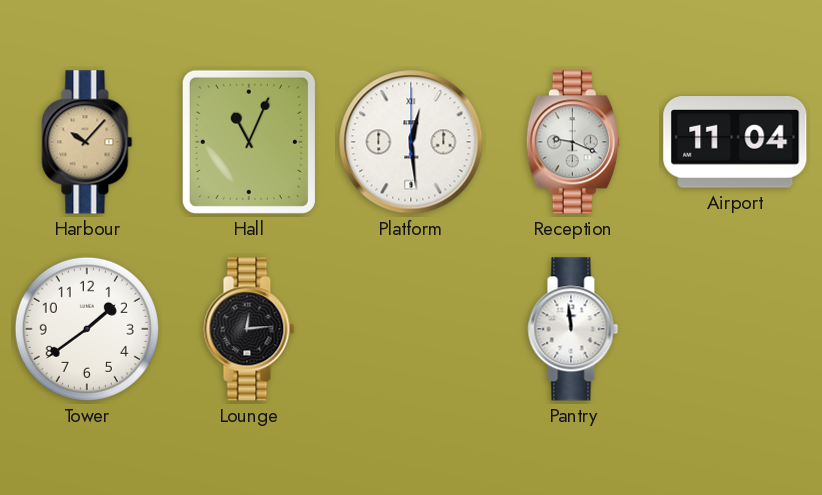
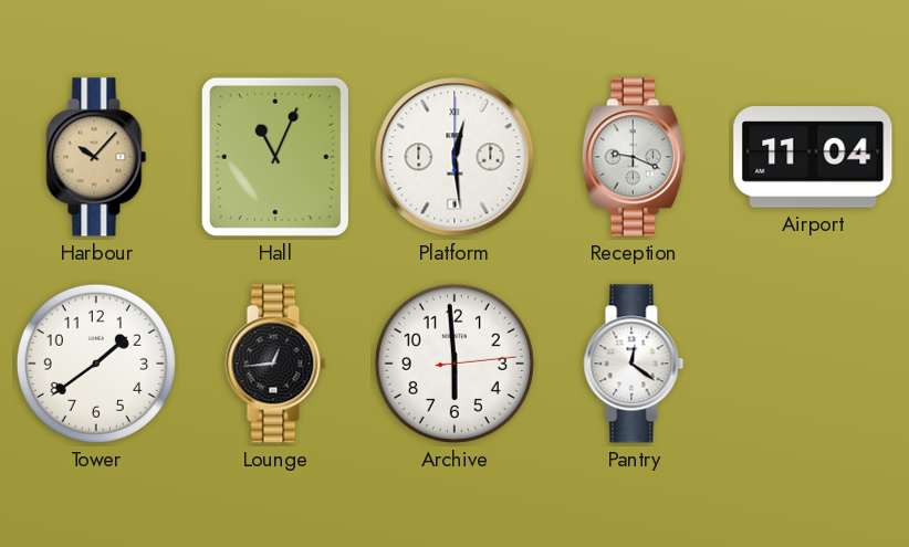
Lounge: 12:14 -> 12:44
Archive: none -> 5:59
Pantry: 11:59 -> 12:21
